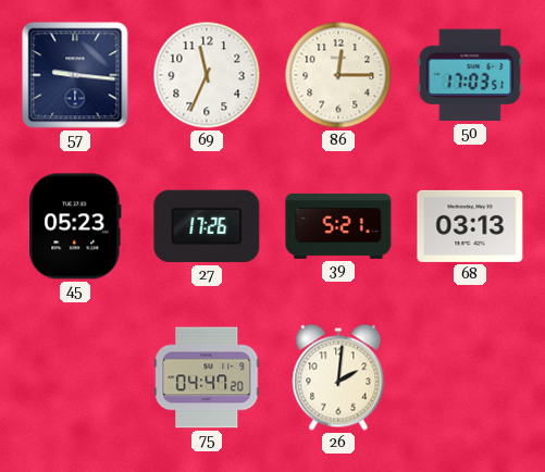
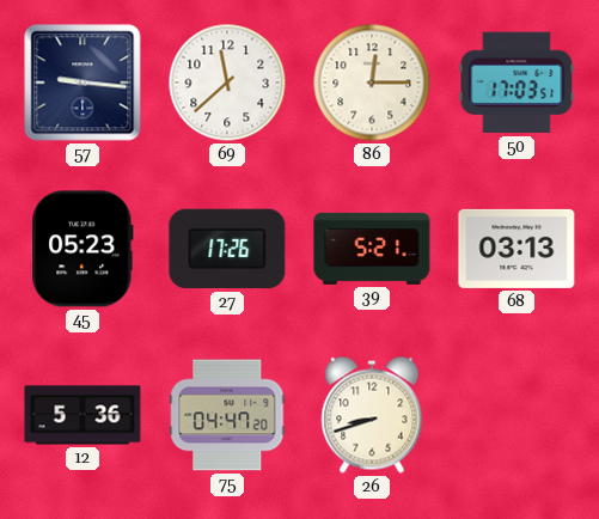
69: 11:34 -> 11:38
12: none -> 5:36
26: 2:01 -> 8:42
